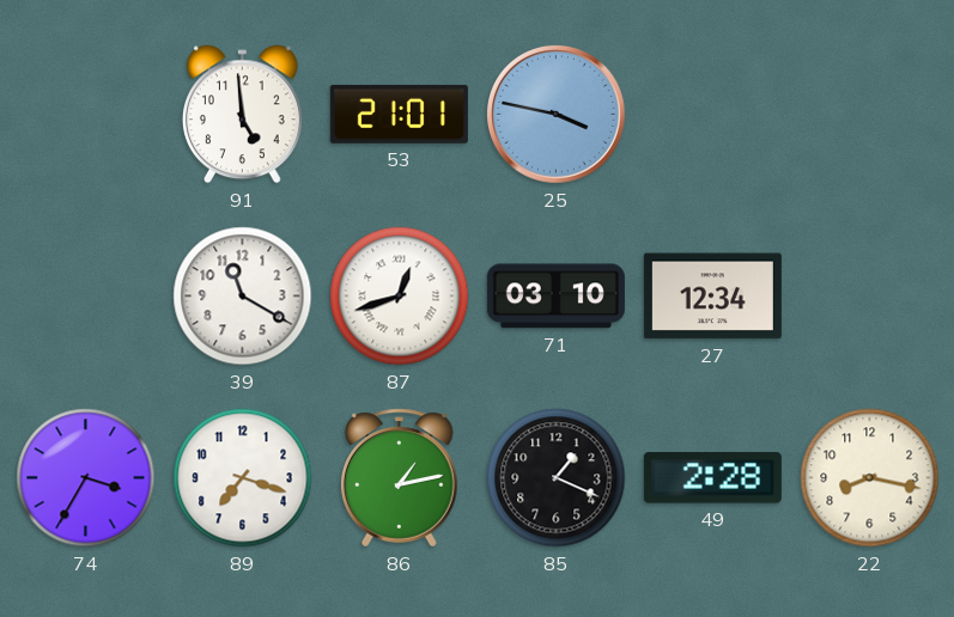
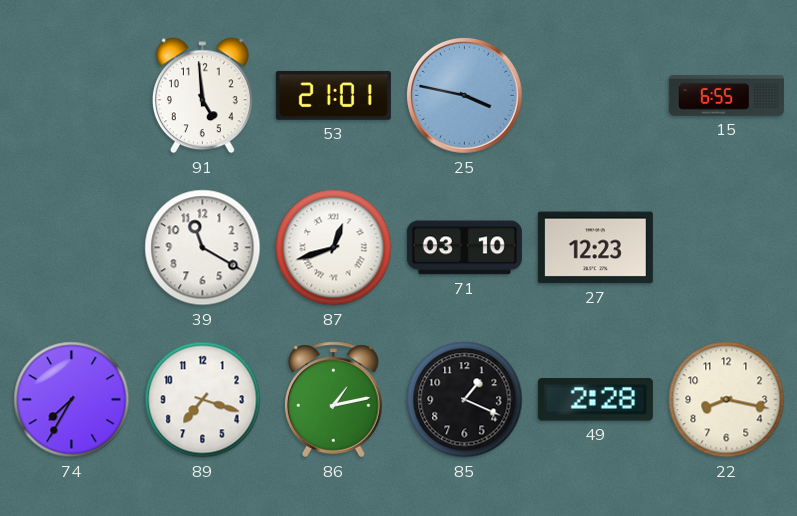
15: none -> 6:55
27: 12:34 -> 12:23
74: 3:35 -> 7:35
